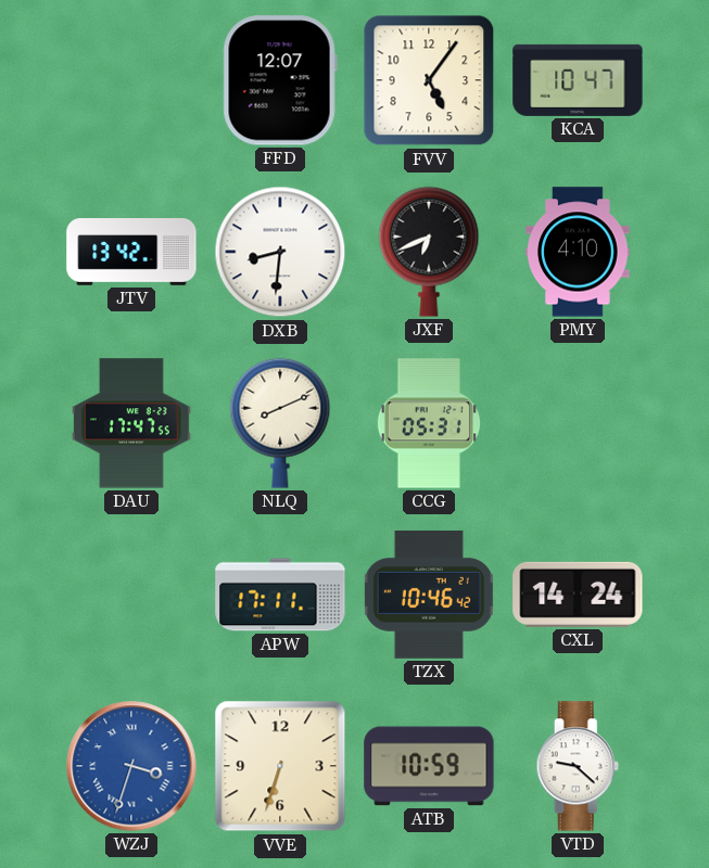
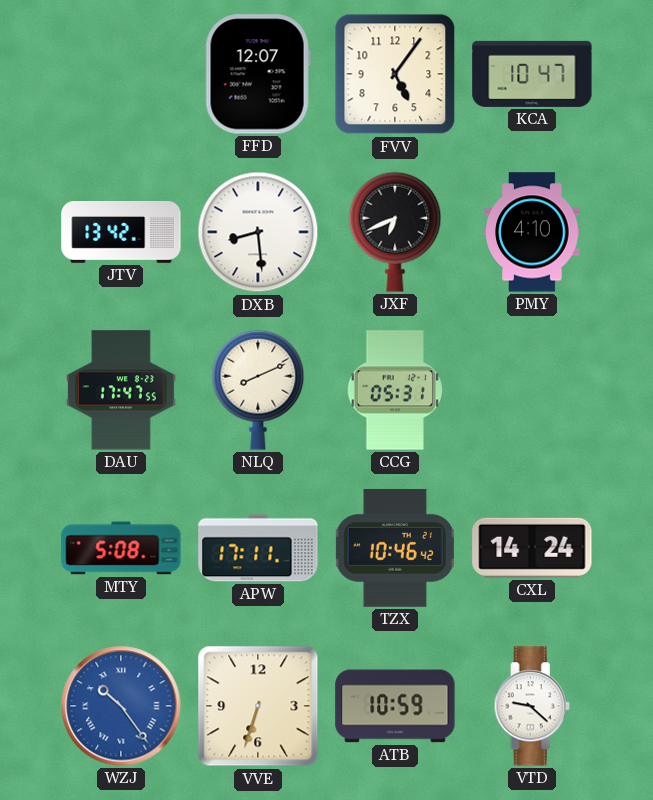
DXB: 8:31 -> 8:29
MTY: none -> 5:08
WZJ: 3:33 -> 10:24
